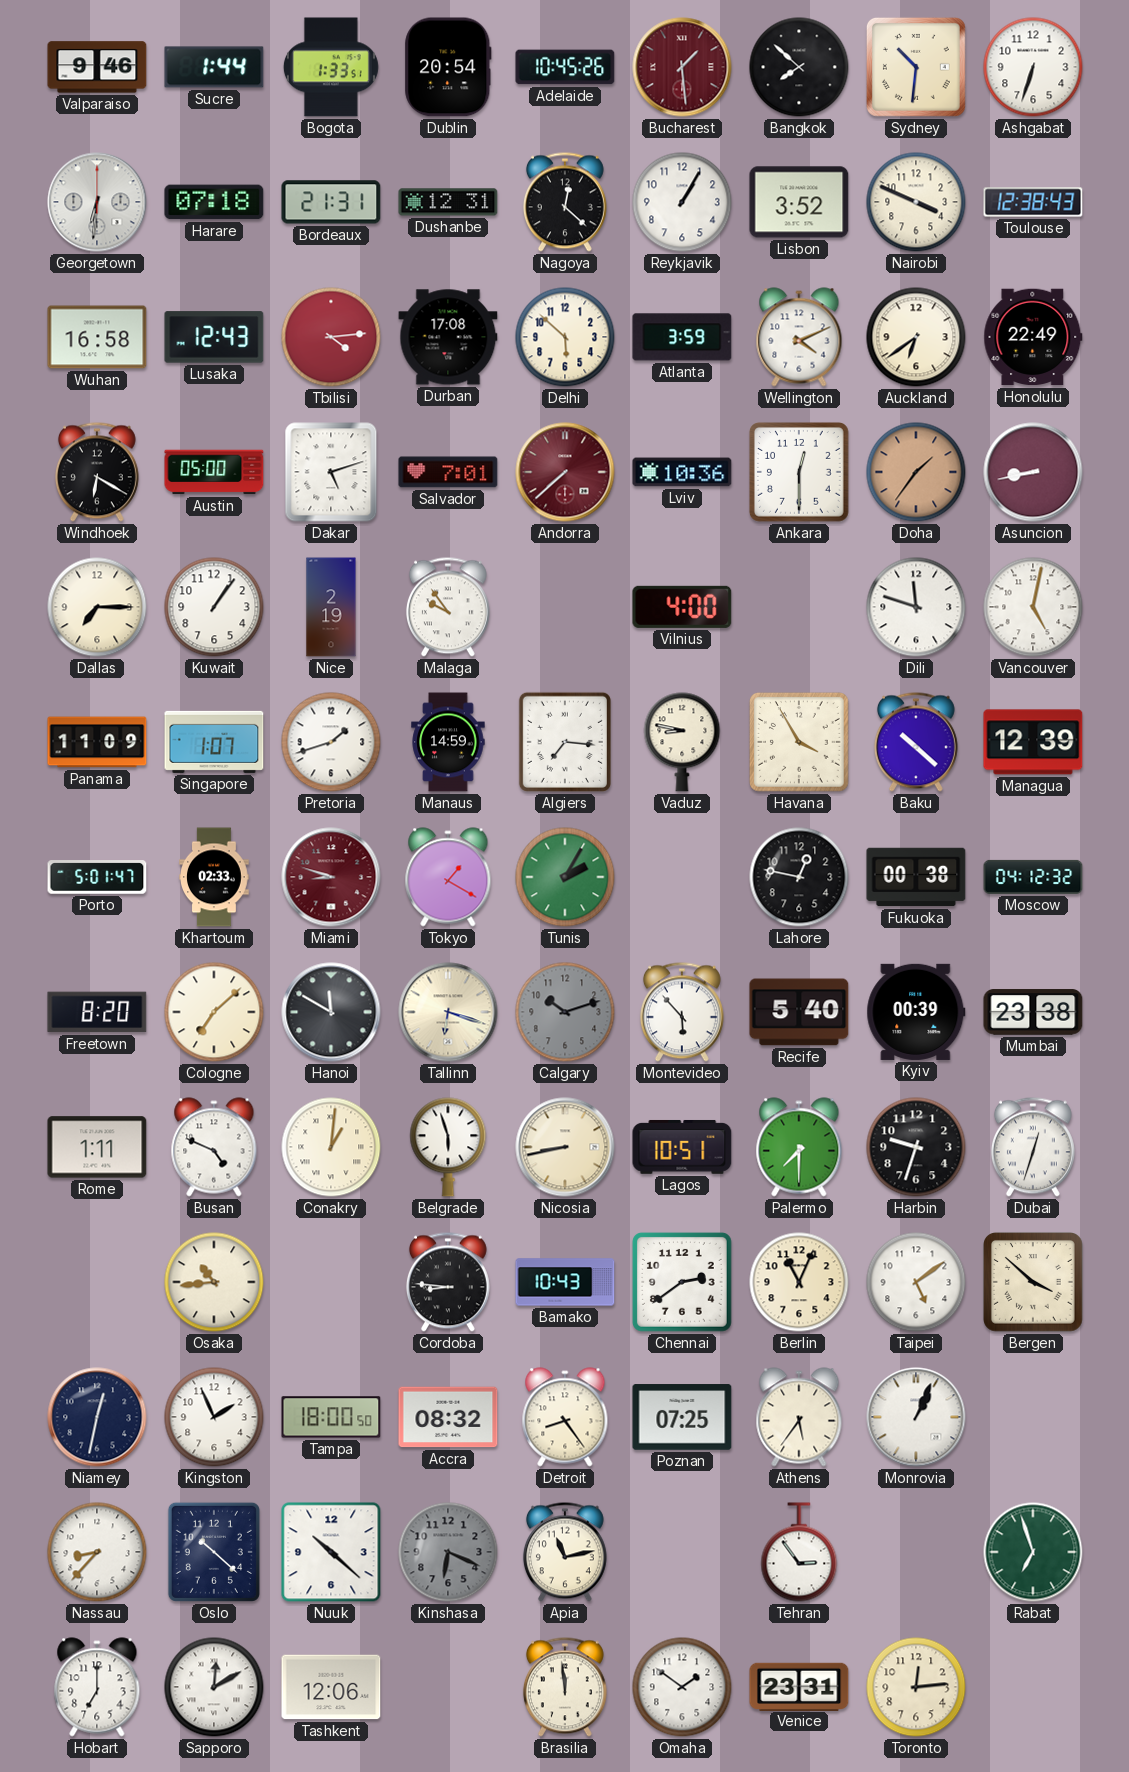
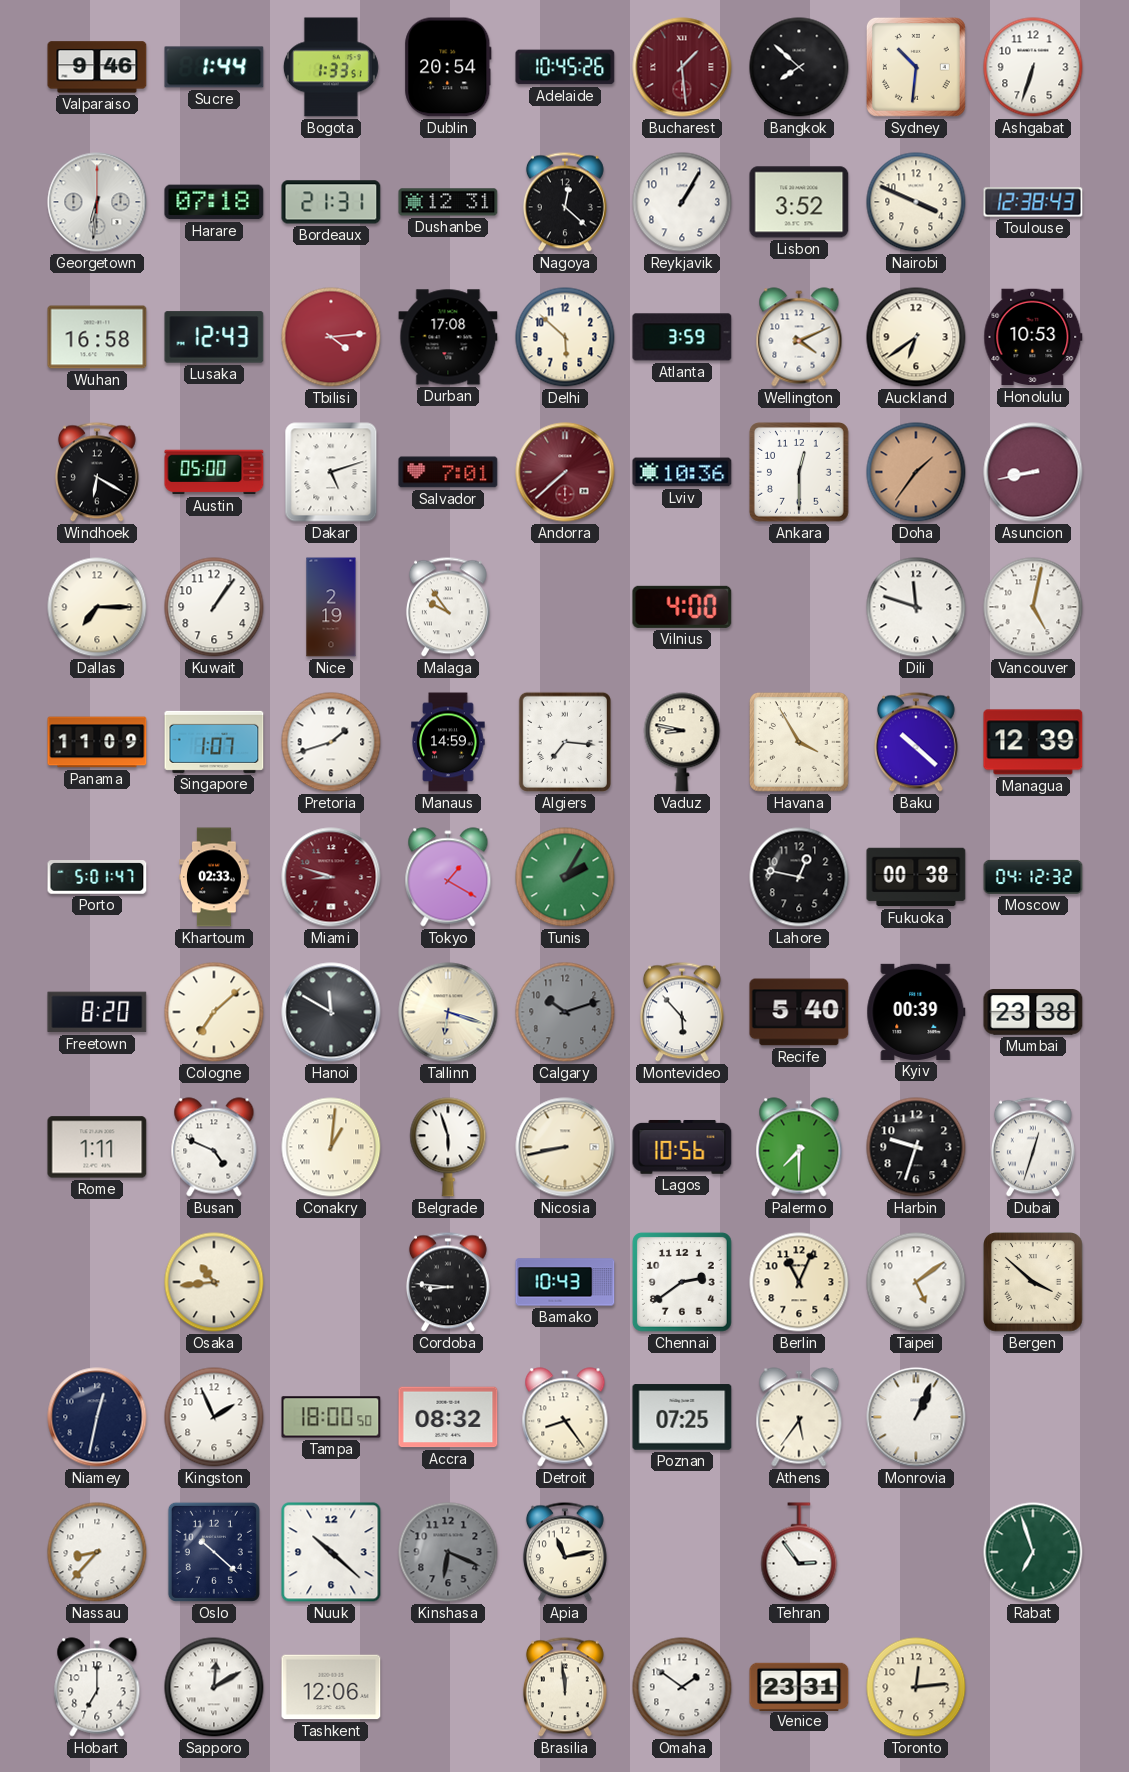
Honolulu: 22:49 -> 10:53
Lagos: 10:51 -> 10:56
